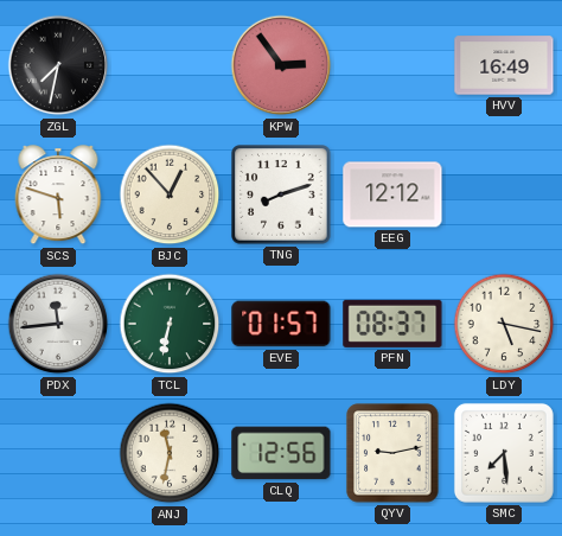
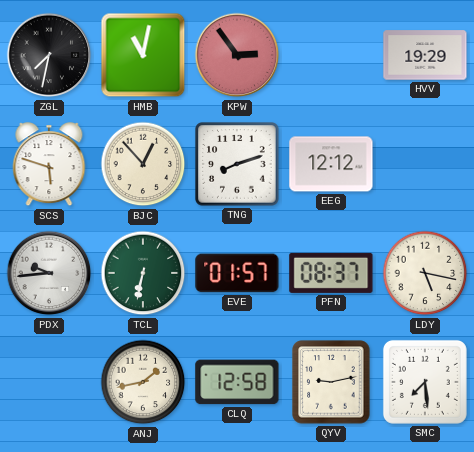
HMB: none -> 11:02
HVV: 16:49 -> 19:29
PDX: 11:44 -> 9:44
ANJ: 11:32 -> 1:43
CLQ: 12:56 -> 12:58
